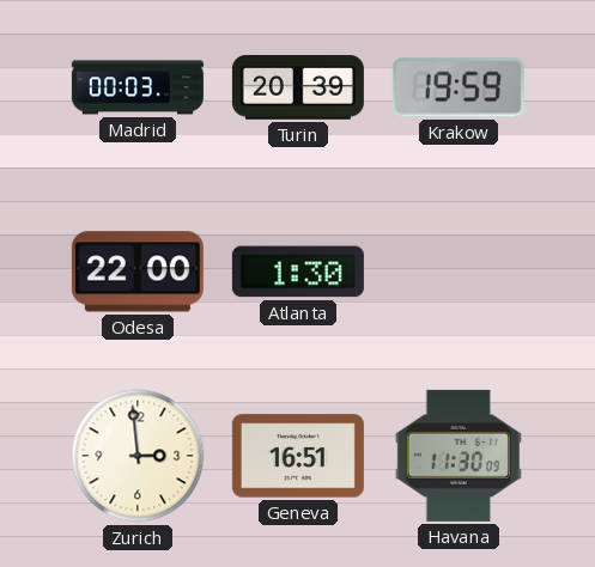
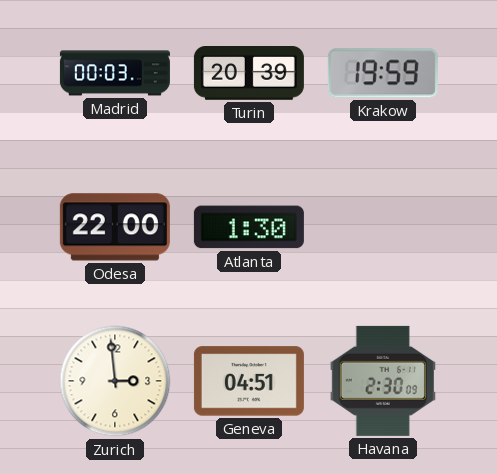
Geneva: 16:51 -> 04:51
Havana: 11:30 -> 2:30
